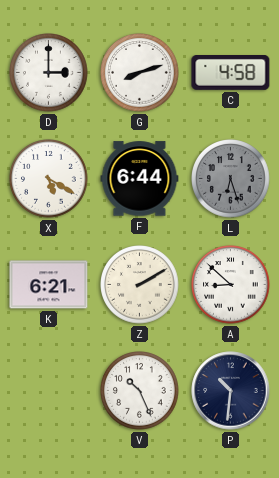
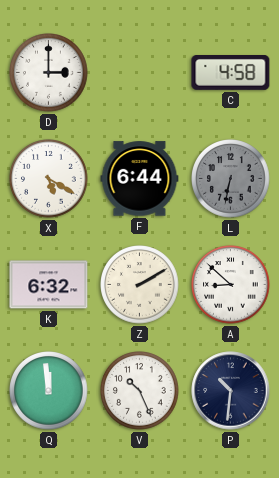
G: 8:12 -> none
L: 6:27 -> 6:32
K: 6:21 -> 6:32
Q: none -> 11:59
